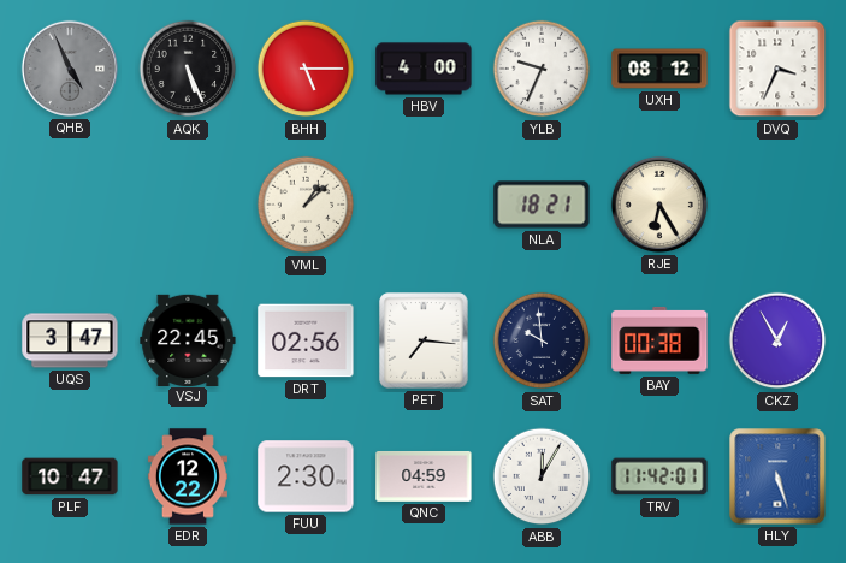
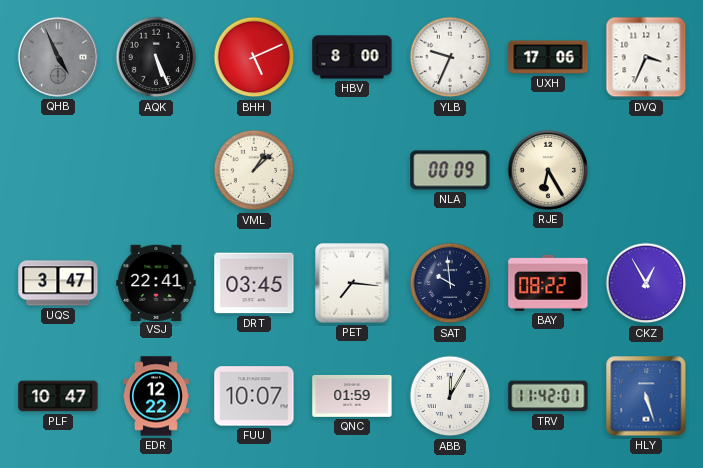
BHH: 5:15 -> 5:11
HBV: 4:00 -> 8:00
UXH: 08:12 -> 17:06
NLA: 18:21 -> 00:09
VSJ: 22:45 -> 22:41
DRT: 02:56 -> 03:45
BAY: 00:38 -> 08:22
FUU: 2:30 -> 10:07
QNC: 04:59 -> 01:59
